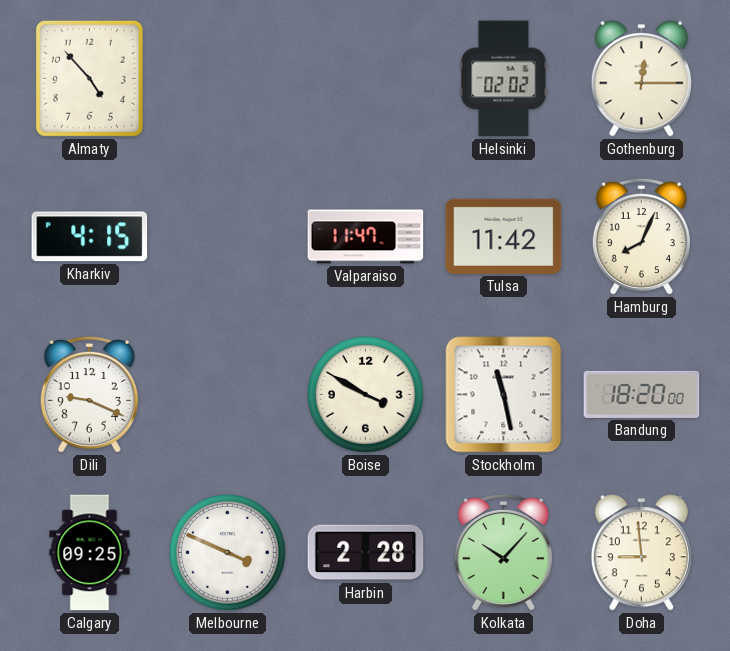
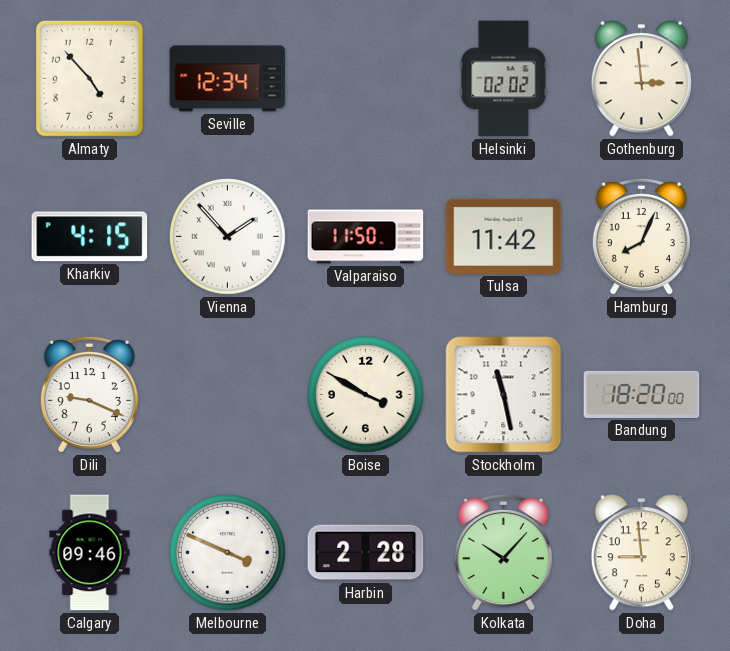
Seville: none -> 12:34
Gothenburg: 12:15 -> 2:59
Vienna: none -> 1:53
Valparaiso: 11:47 -> 11:50
Calgary: 09:25 -> 09:46
